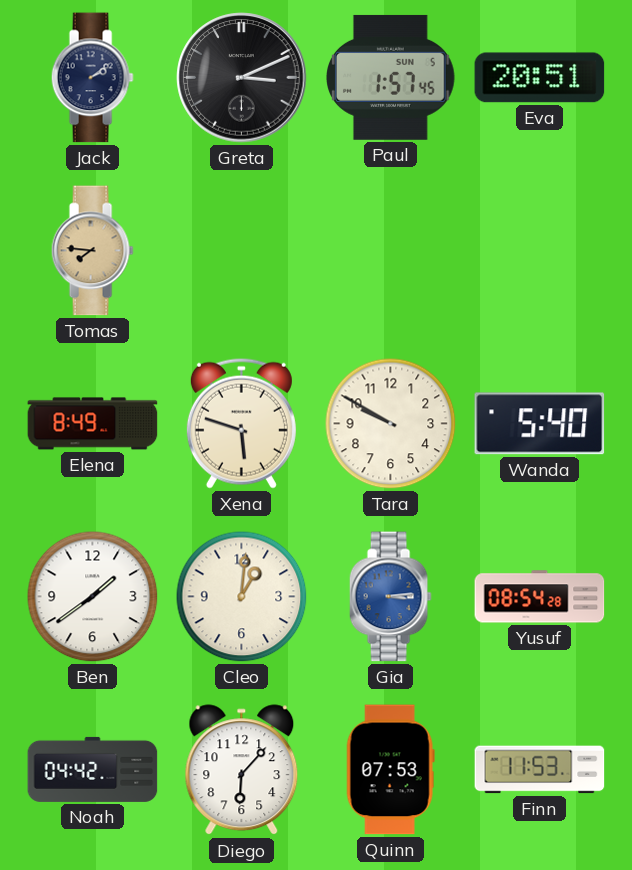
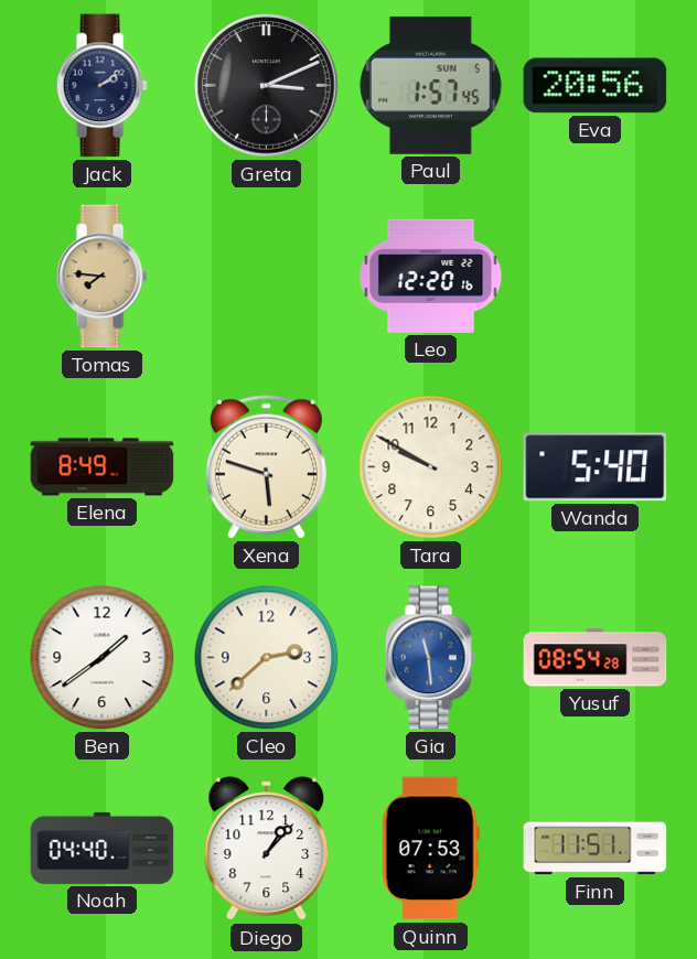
Eva: 20:51 -> 20:56
Leo: none -> 12:20
Cleo: 1:01 -> 2:38
Gia: 3:14 -> 11:29
Noah: 04:42 -> 04:40
Diego: 6:07 -> 1:07
Finn: 11:53 -> 11:51
